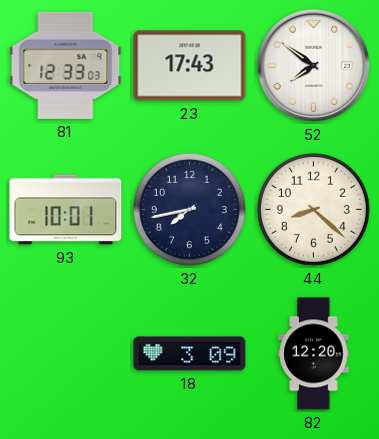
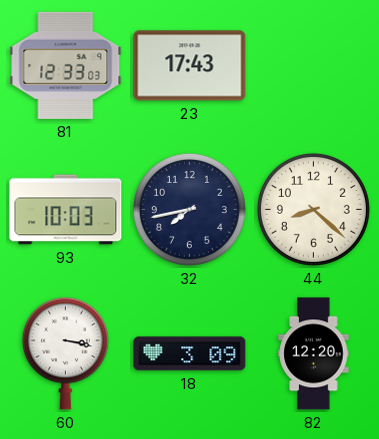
52: 7:51 -> none
93: 10:01 -> 10:03
60: none -> 3:17
